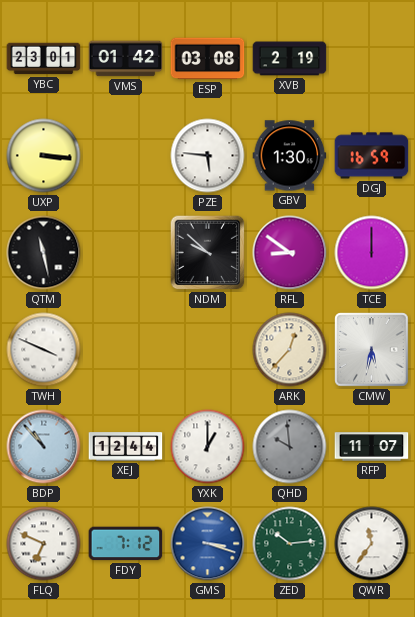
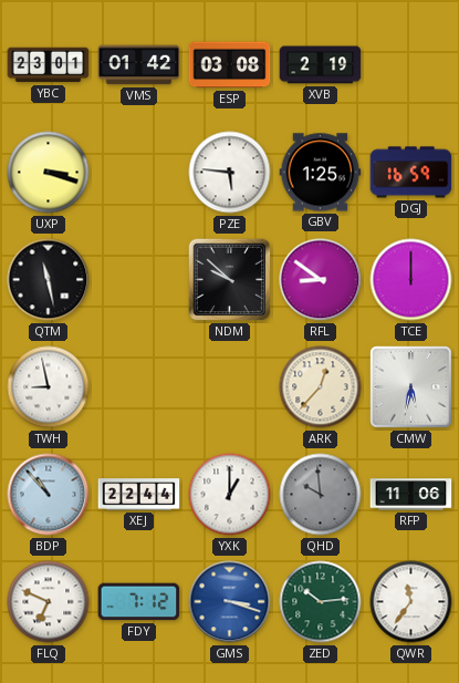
UXP: 3:16 -> 3:18
GBV: 1:30 -> 1:25
TWH: 3:49 -> 8:58
XEJ: 12:44 -> 22:44
RFP: 11:07 -> 11:06
